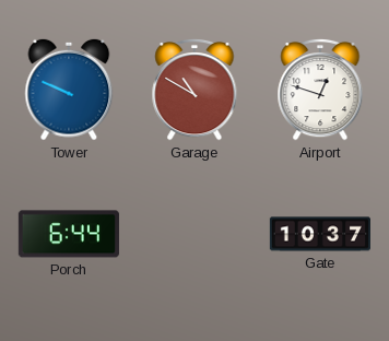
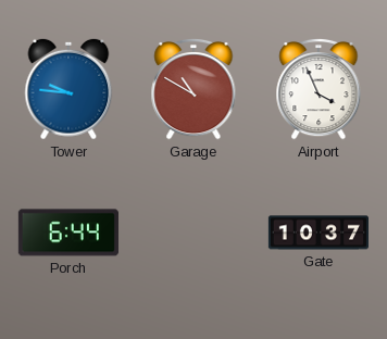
Tower: 9:49 -> 9:46
Airport: 12:48 -> 3:56
